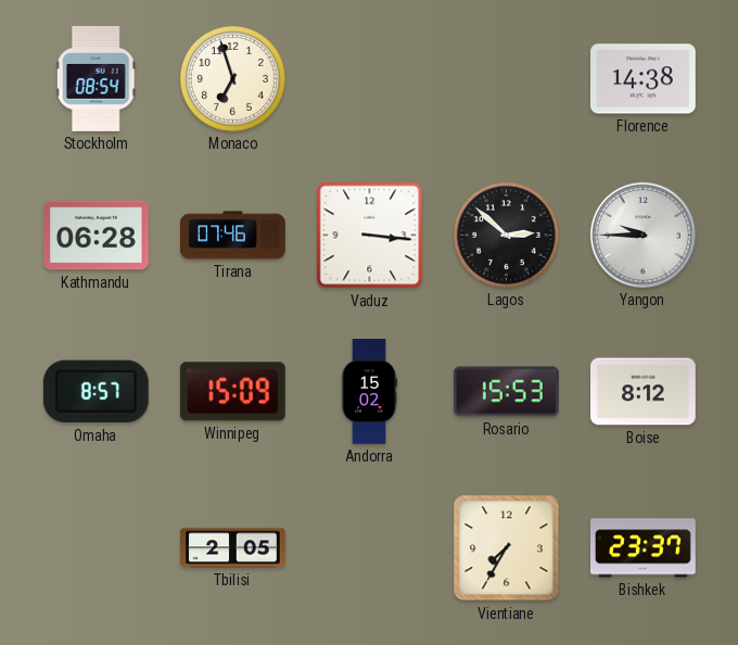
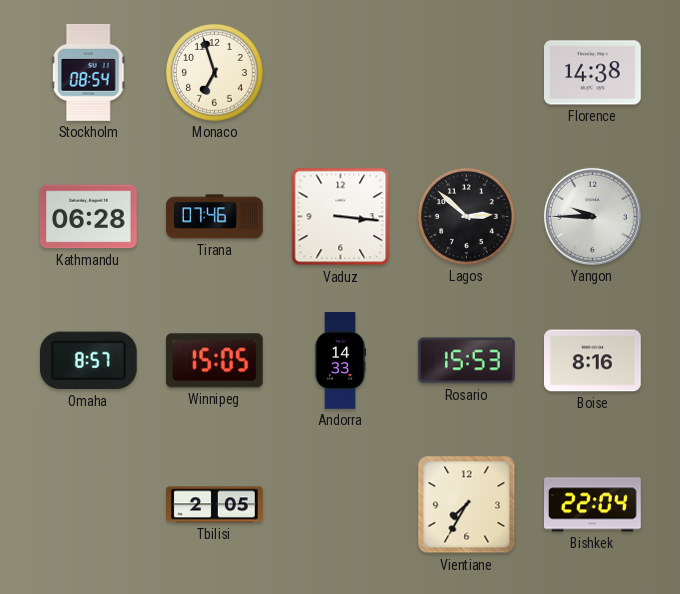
Winnipeg: 15:09 -> 15:05
Andorra: 15:02 -> 14:33
Boise: 8:12 -> 8:16
Bishkek: 23:37 -> 22:04
